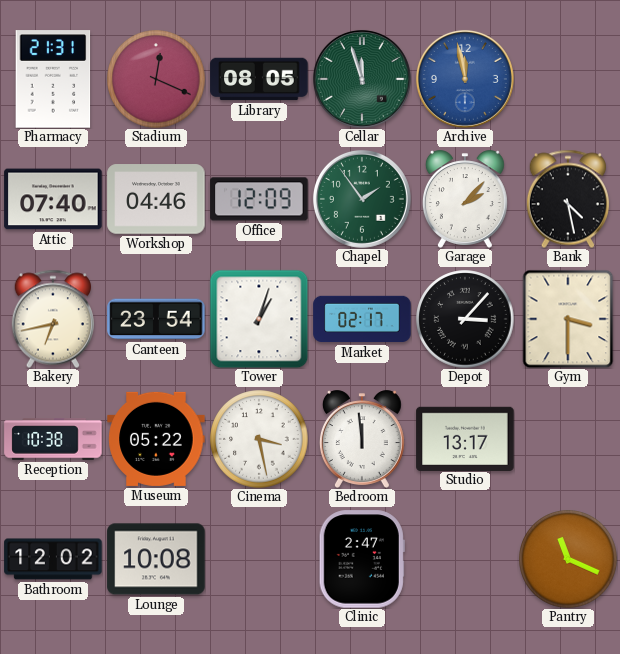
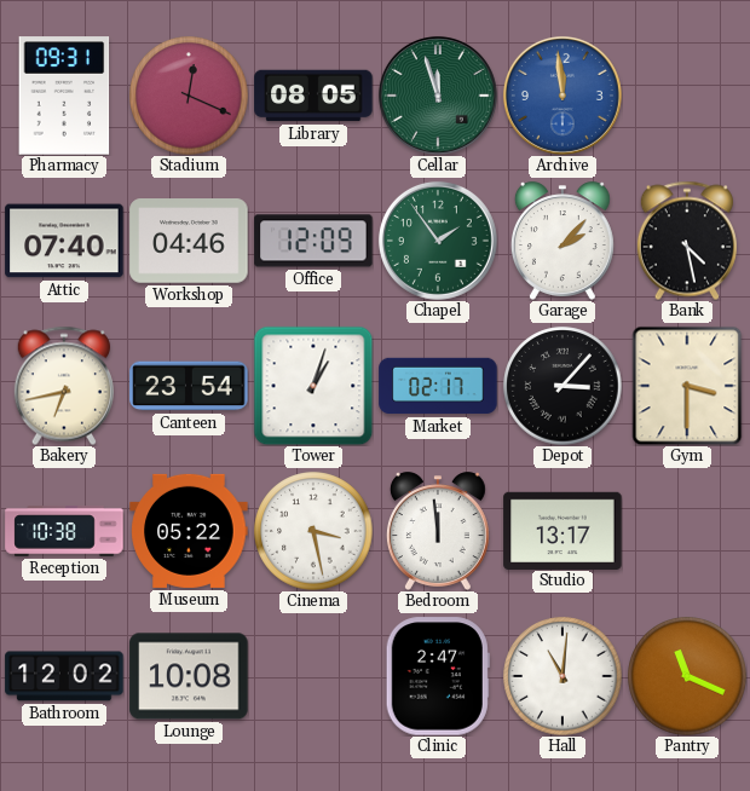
Pharmacy: 21:31 -> 09:31
Archive: 11:58 -> 11:59
Hall: none -> 11:01
